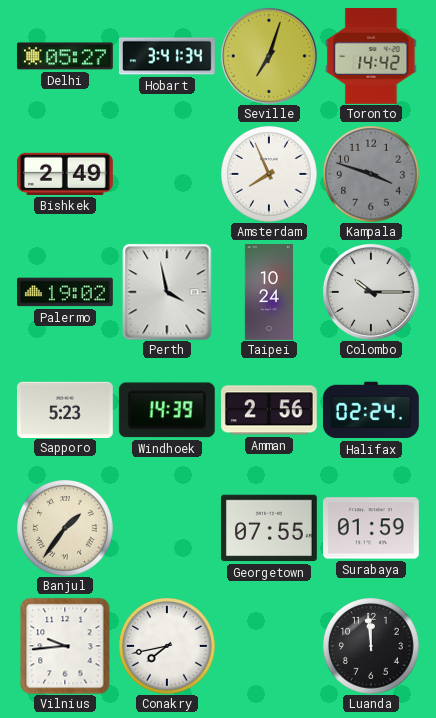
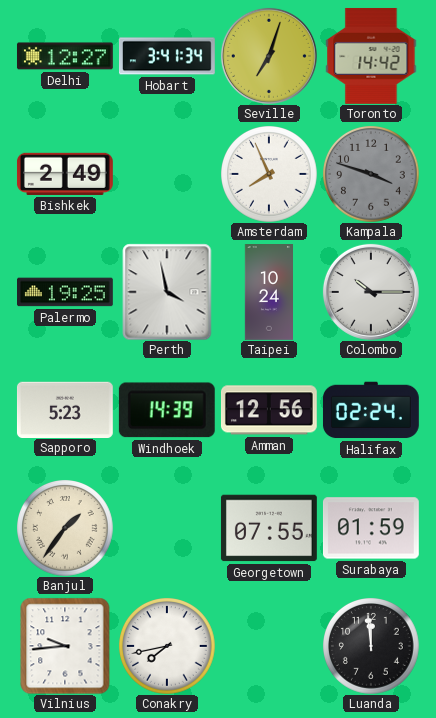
Delhi: 05:27 -> 12:27
Palermo: 19:02 -> 19:25
Amman: 2:56 -> 12:56
